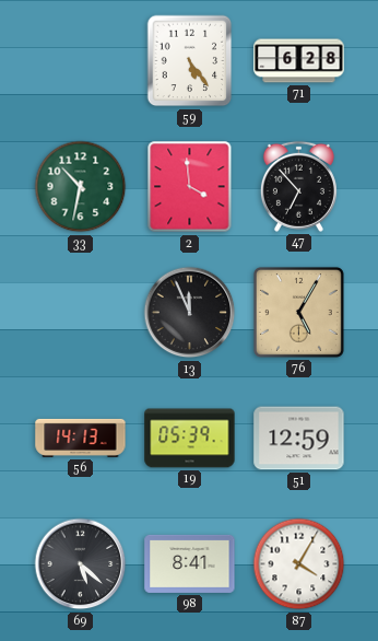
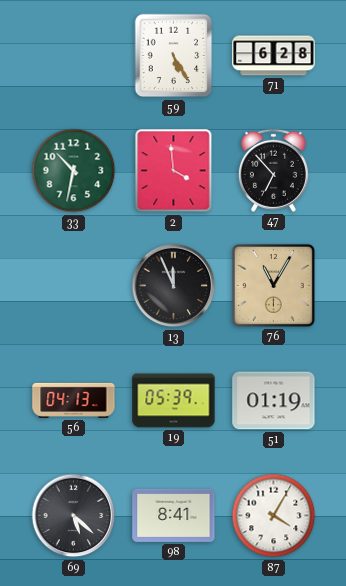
59: 5:24 -> 5:25
76: 5:05 -> 11:05
56: 14:13 -> 04:13
51: 12:59 -> 01:19
